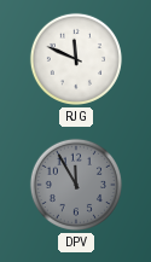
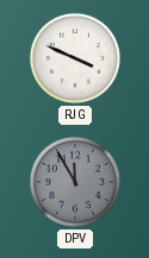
RJG: 11:49 -> 3:49
